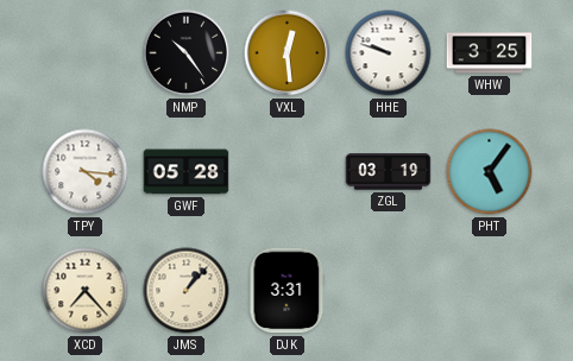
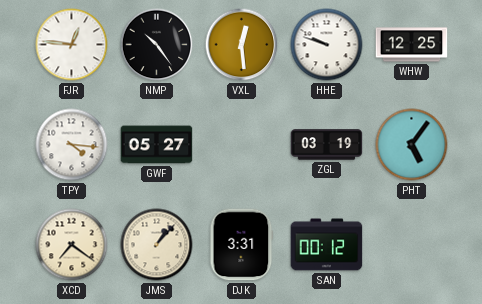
FJR: none -> 12:46
WHW: 3:25 -> 12:25
GWF: 05:28 -> 05:27
XCD: 7:23 -> 7:21
SAN: none -> 00:12
